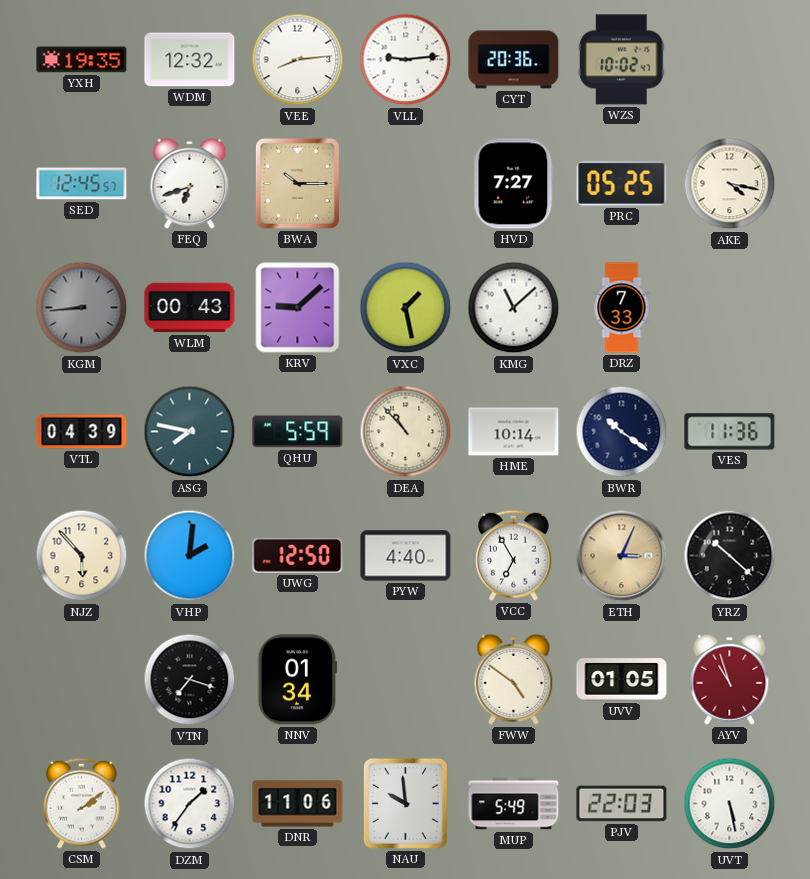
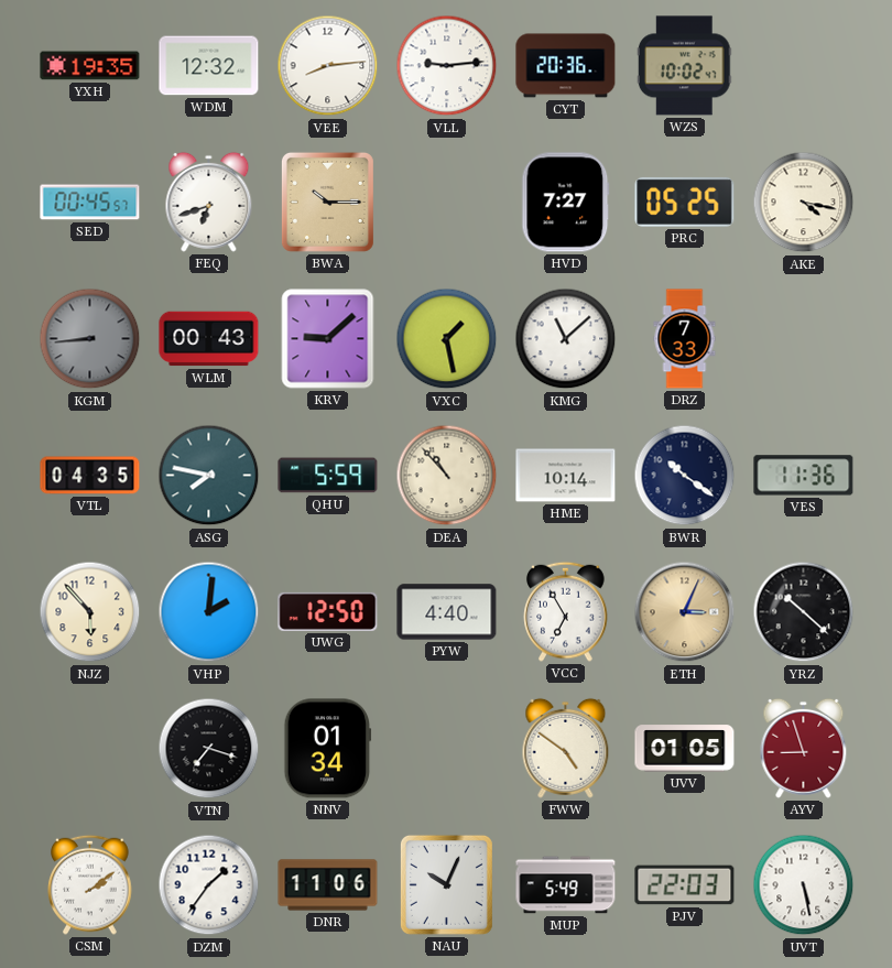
SED: 12:45 -> 00:45
VTL: 04:39 -> 04:35
AYV: 10:57 -> 8:57
NAU: 9:59 -> 10:04
